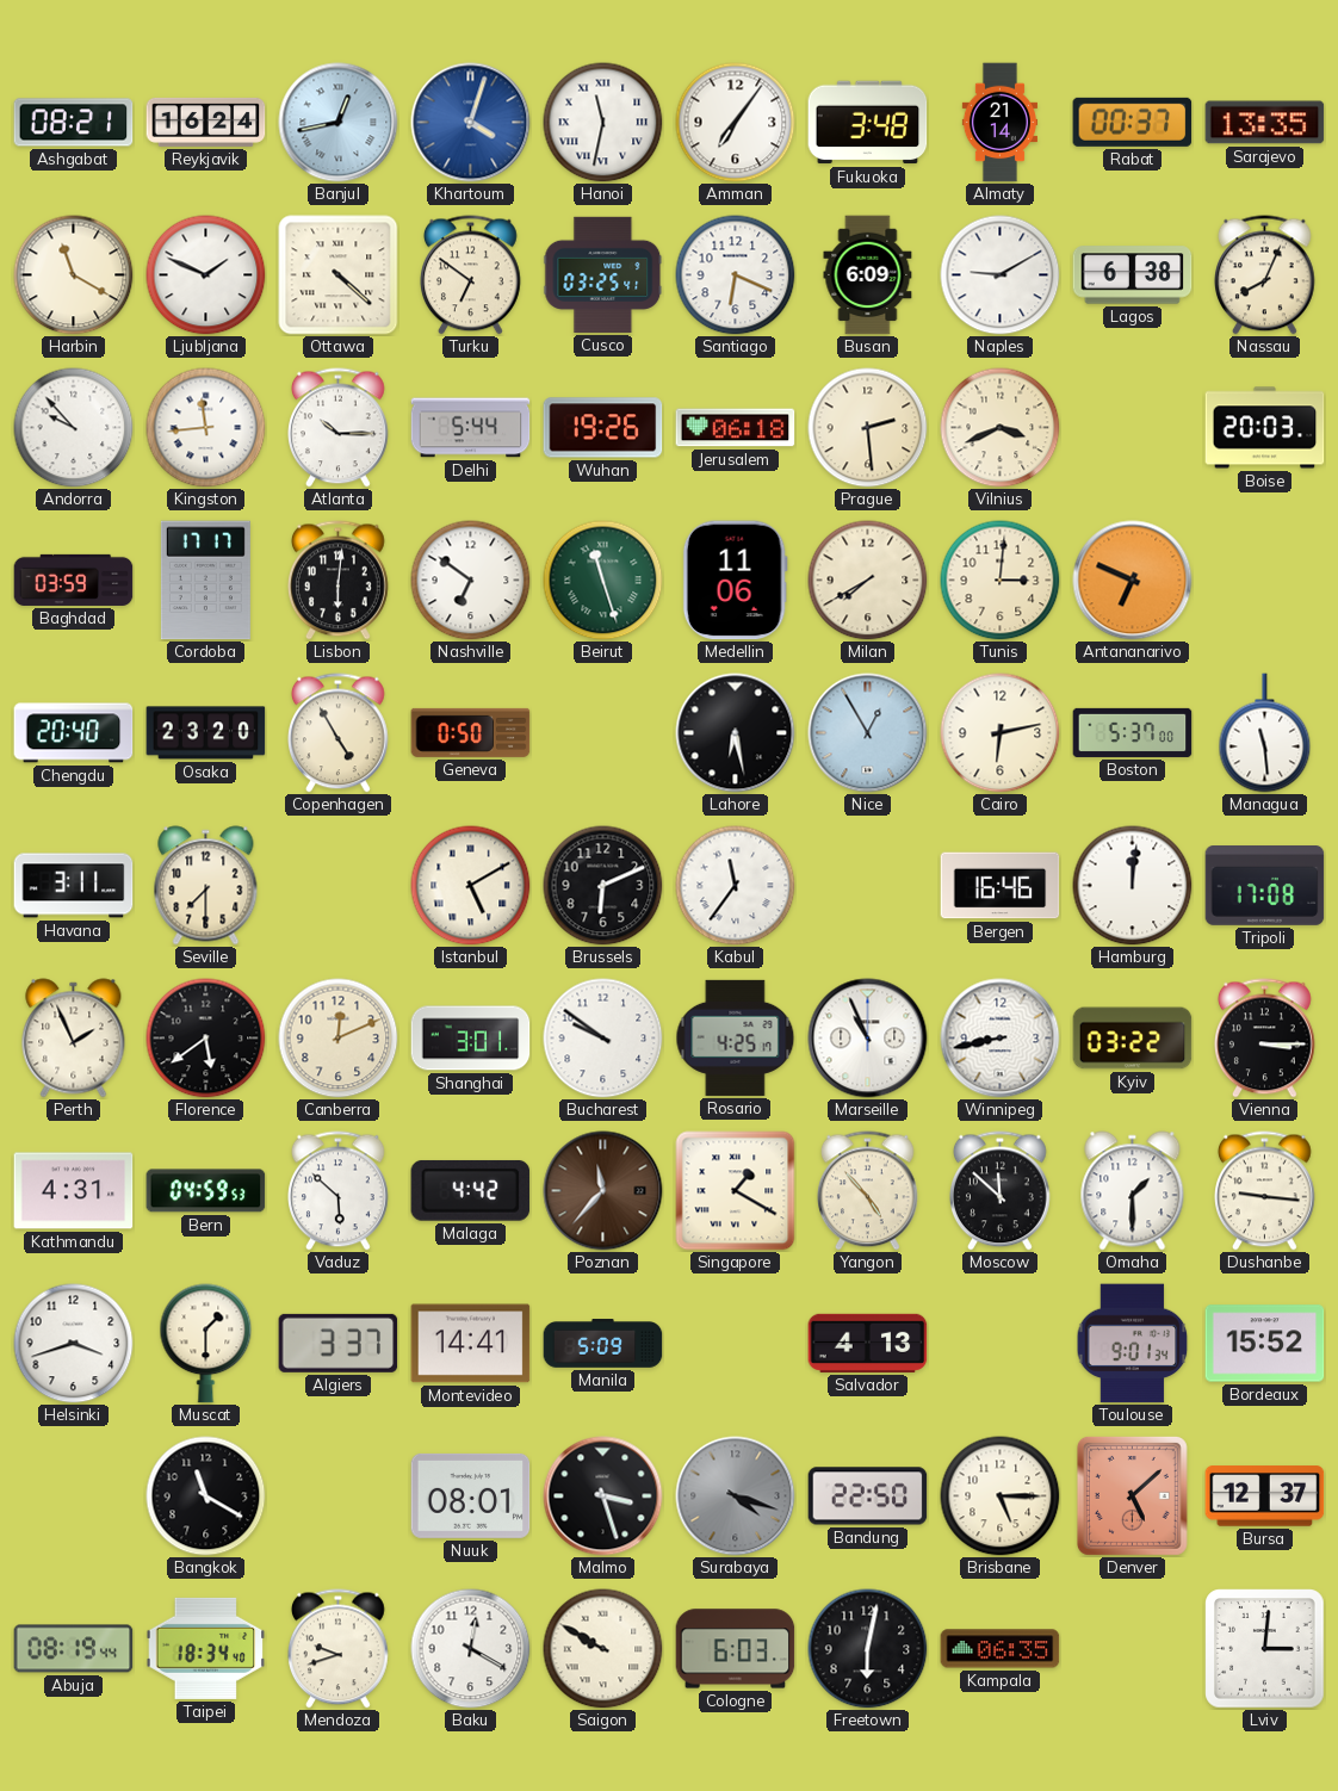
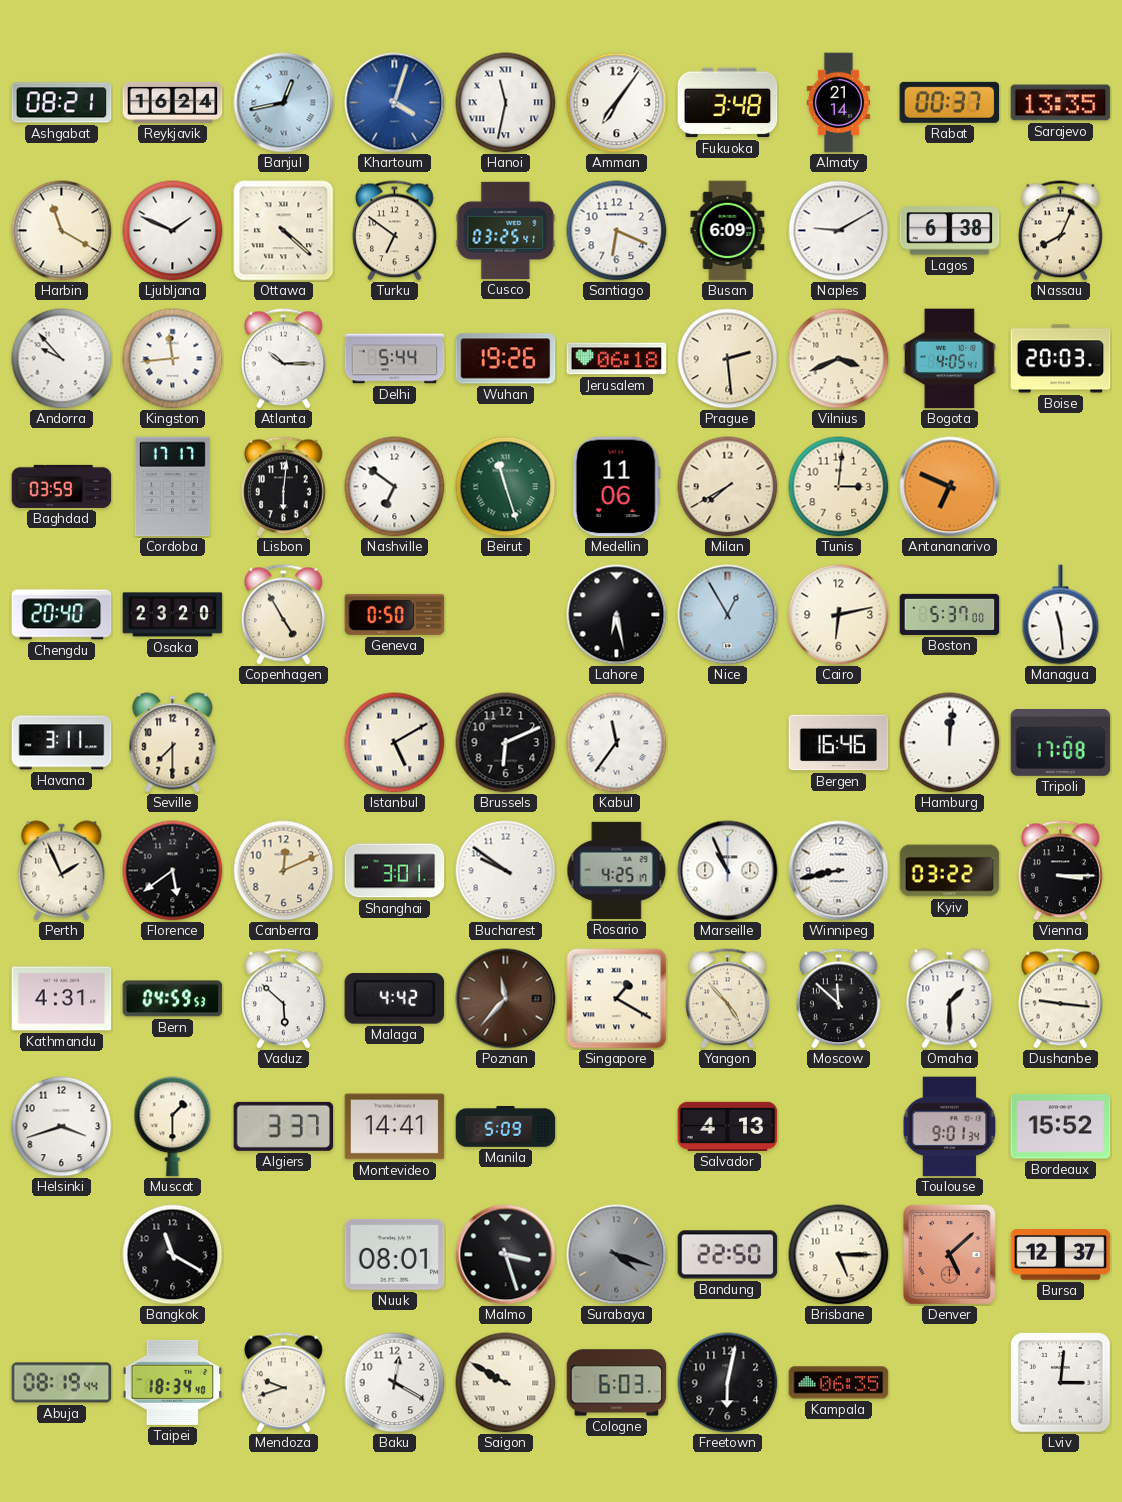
Bogota: none -> 4:05
